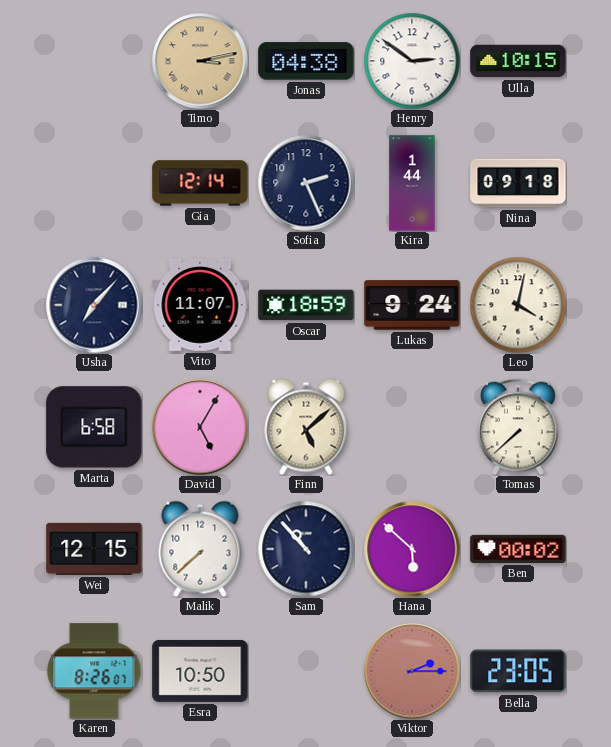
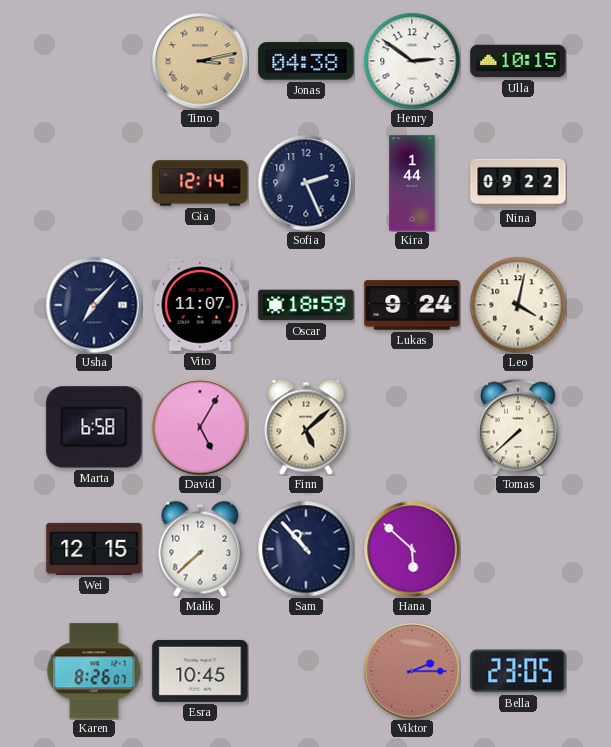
Nina: 09:18 -> 09:22
Ben: 00:02 -> none
Esra: 10:50 -> 10:45
